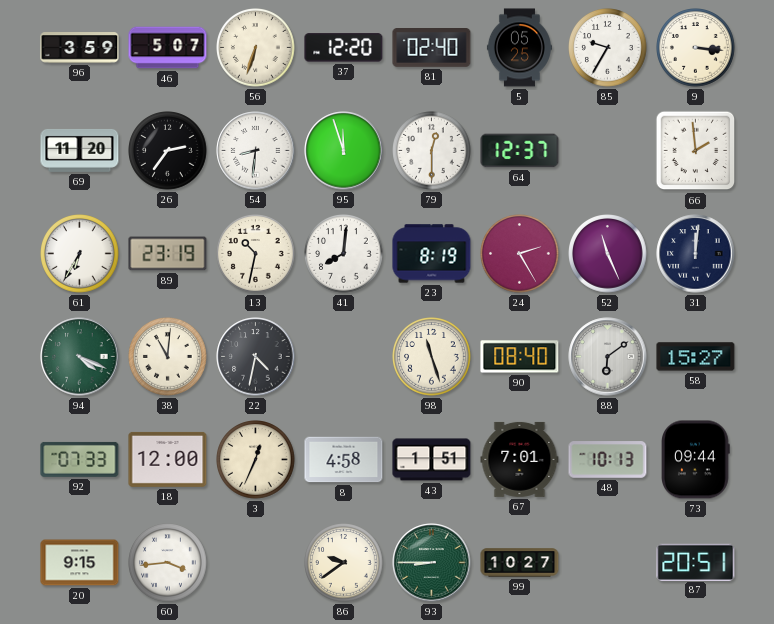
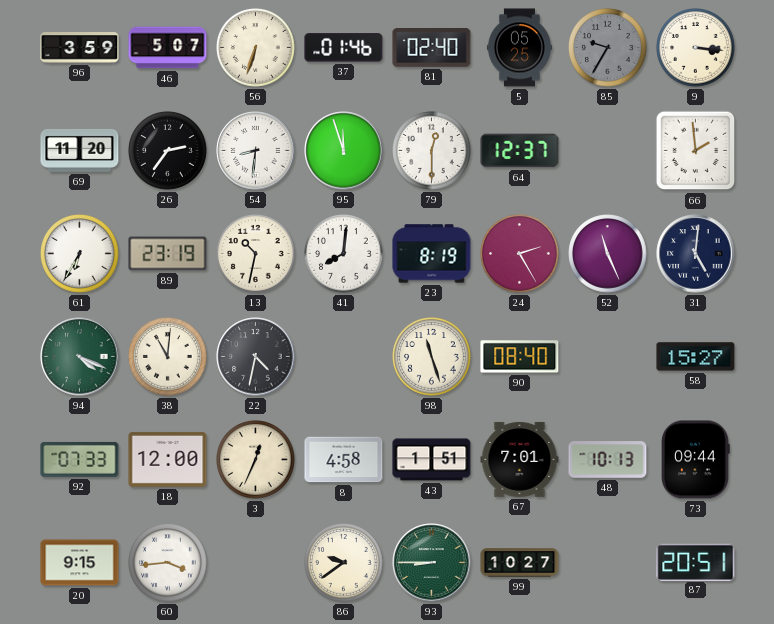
37: 12:20 -> 01:46
85 dial: white -> grey
31: 12:01 -> 5:01
88: 6:09 -> none
